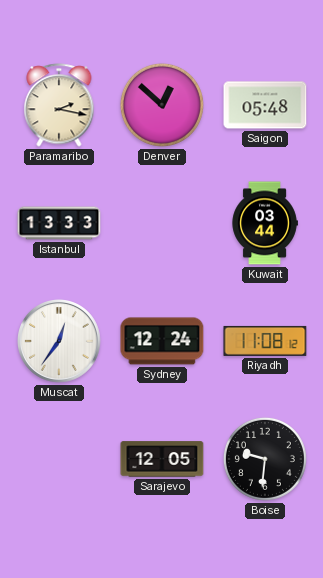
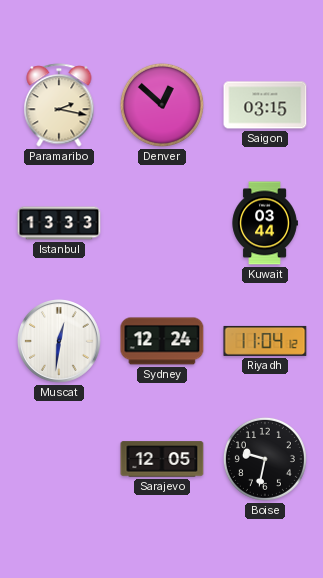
Saigon: 05:48 -> 03:15
Muscat: 12:36 -> 12:31
Riyadh: 11:08 -> 11:04
Boise: 9:31 -> 9:32
